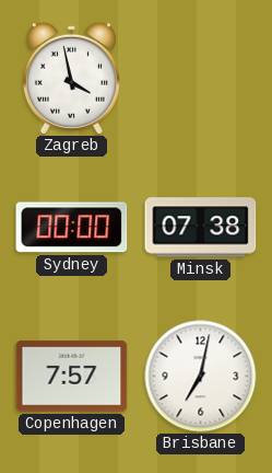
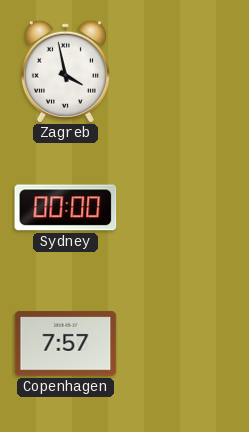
Minsk: 07:38 -> none
Brisbane: 7:02 -> none
